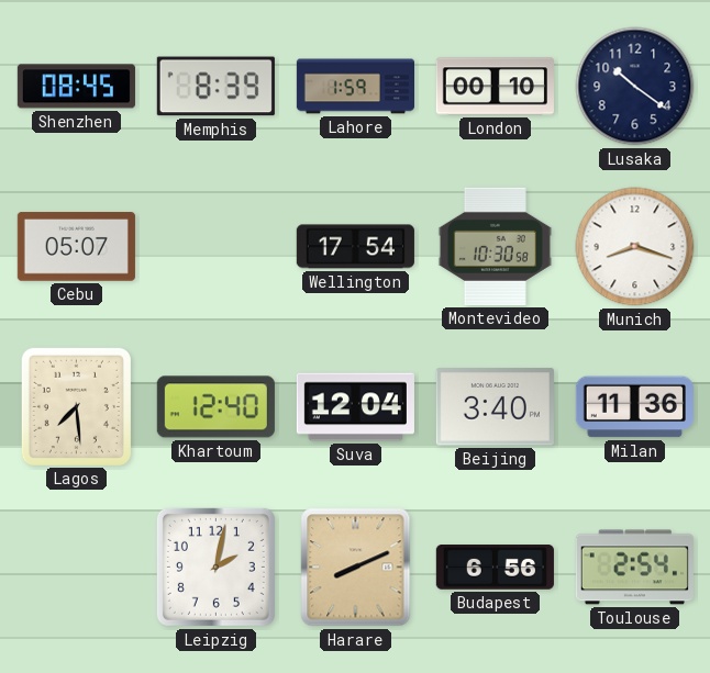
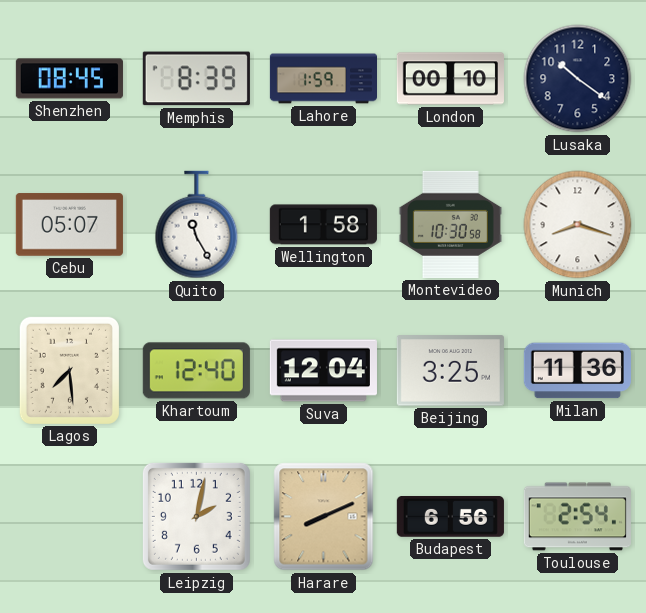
Quito: none -> 11:25
Wellington: 17:54 -> 1:58
Beijing: 3:40 -> 3:25
